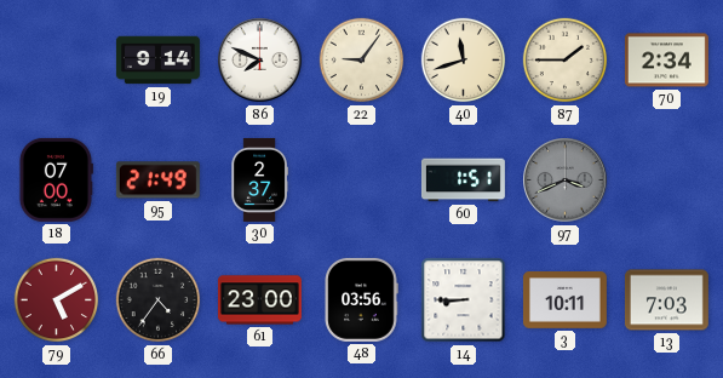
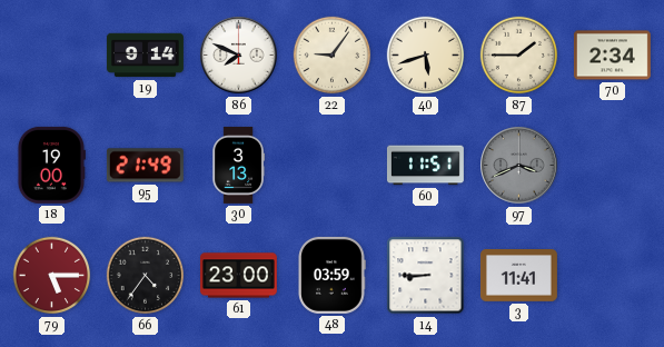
40: 11:42 -> 5:42
18: 07:00 -> 19:00
30: 2:37 -> 3:13
60: 1:51 -> 11:51
79: 5:10 -> 5:15
48: 03:56 -> 03:59
3: 10:11 -> 11:41
13: 7:03 -> none
